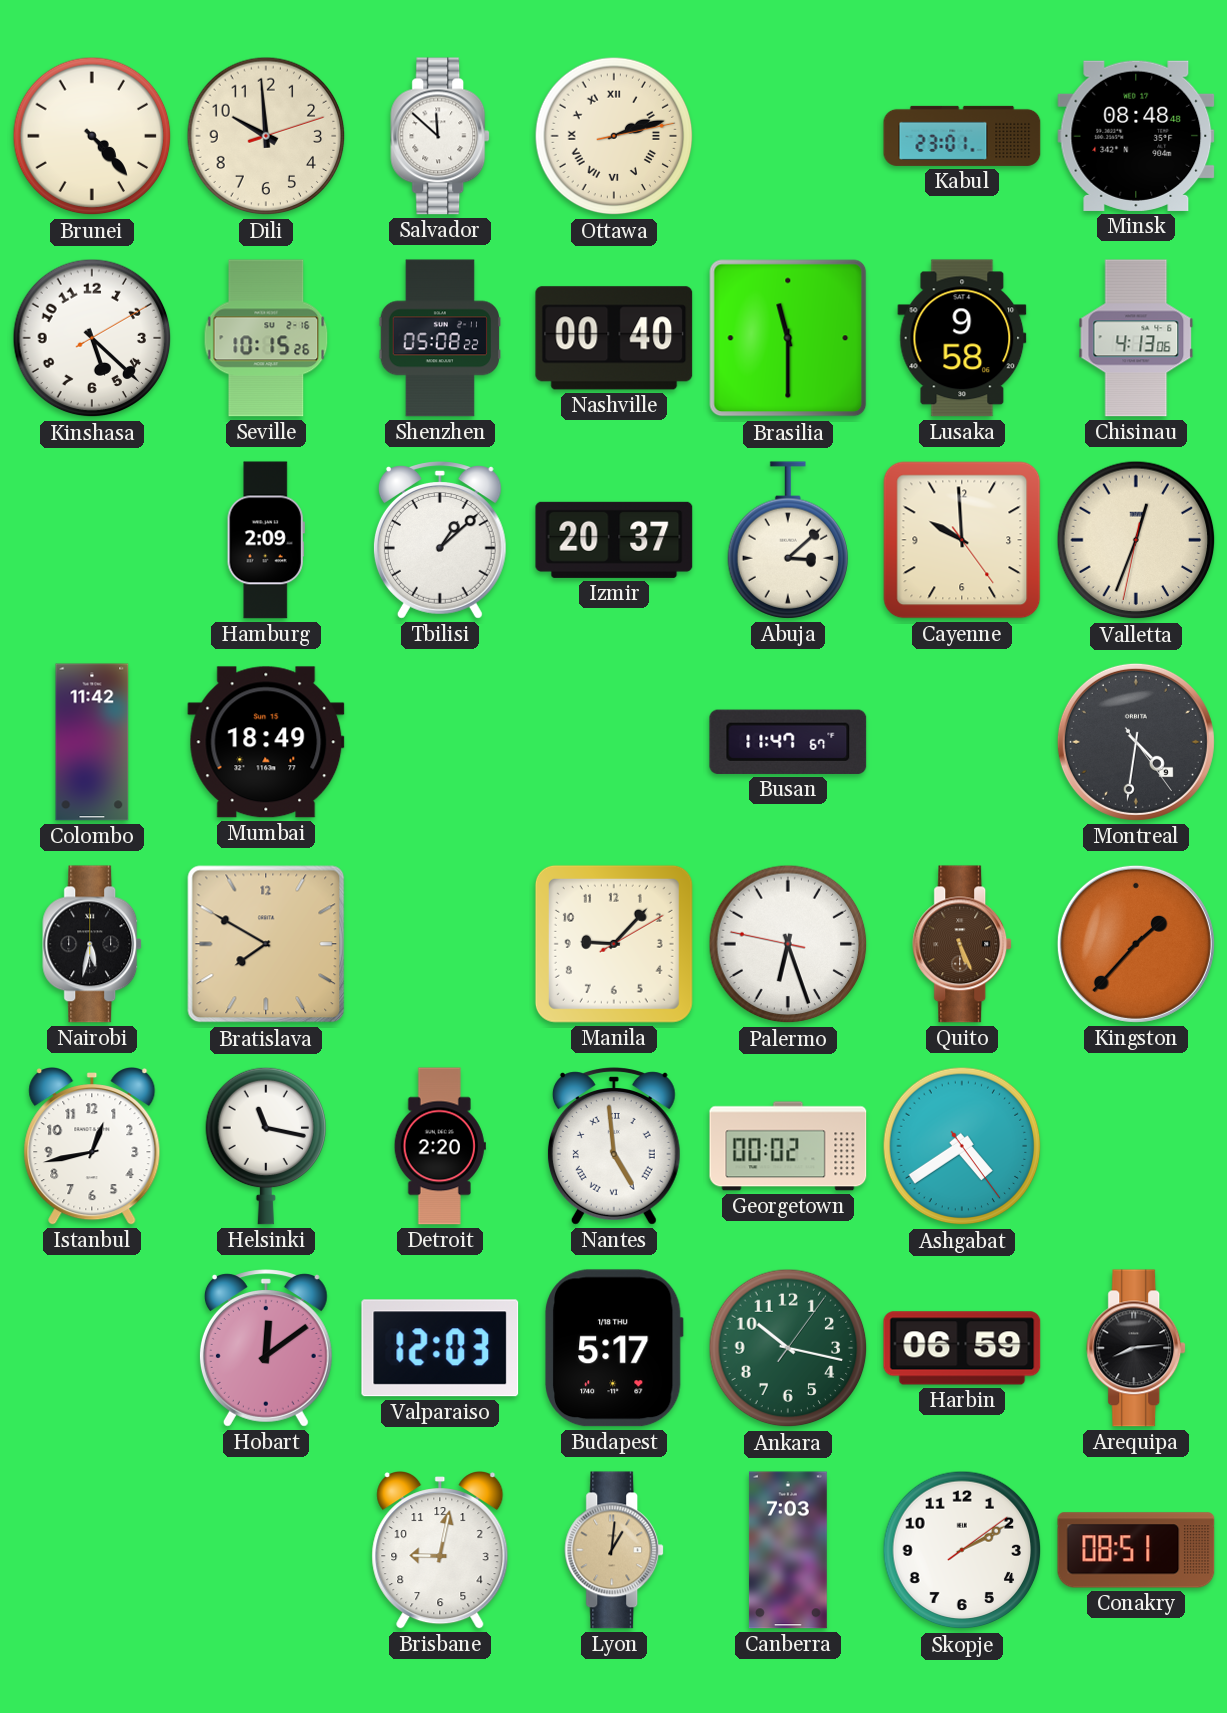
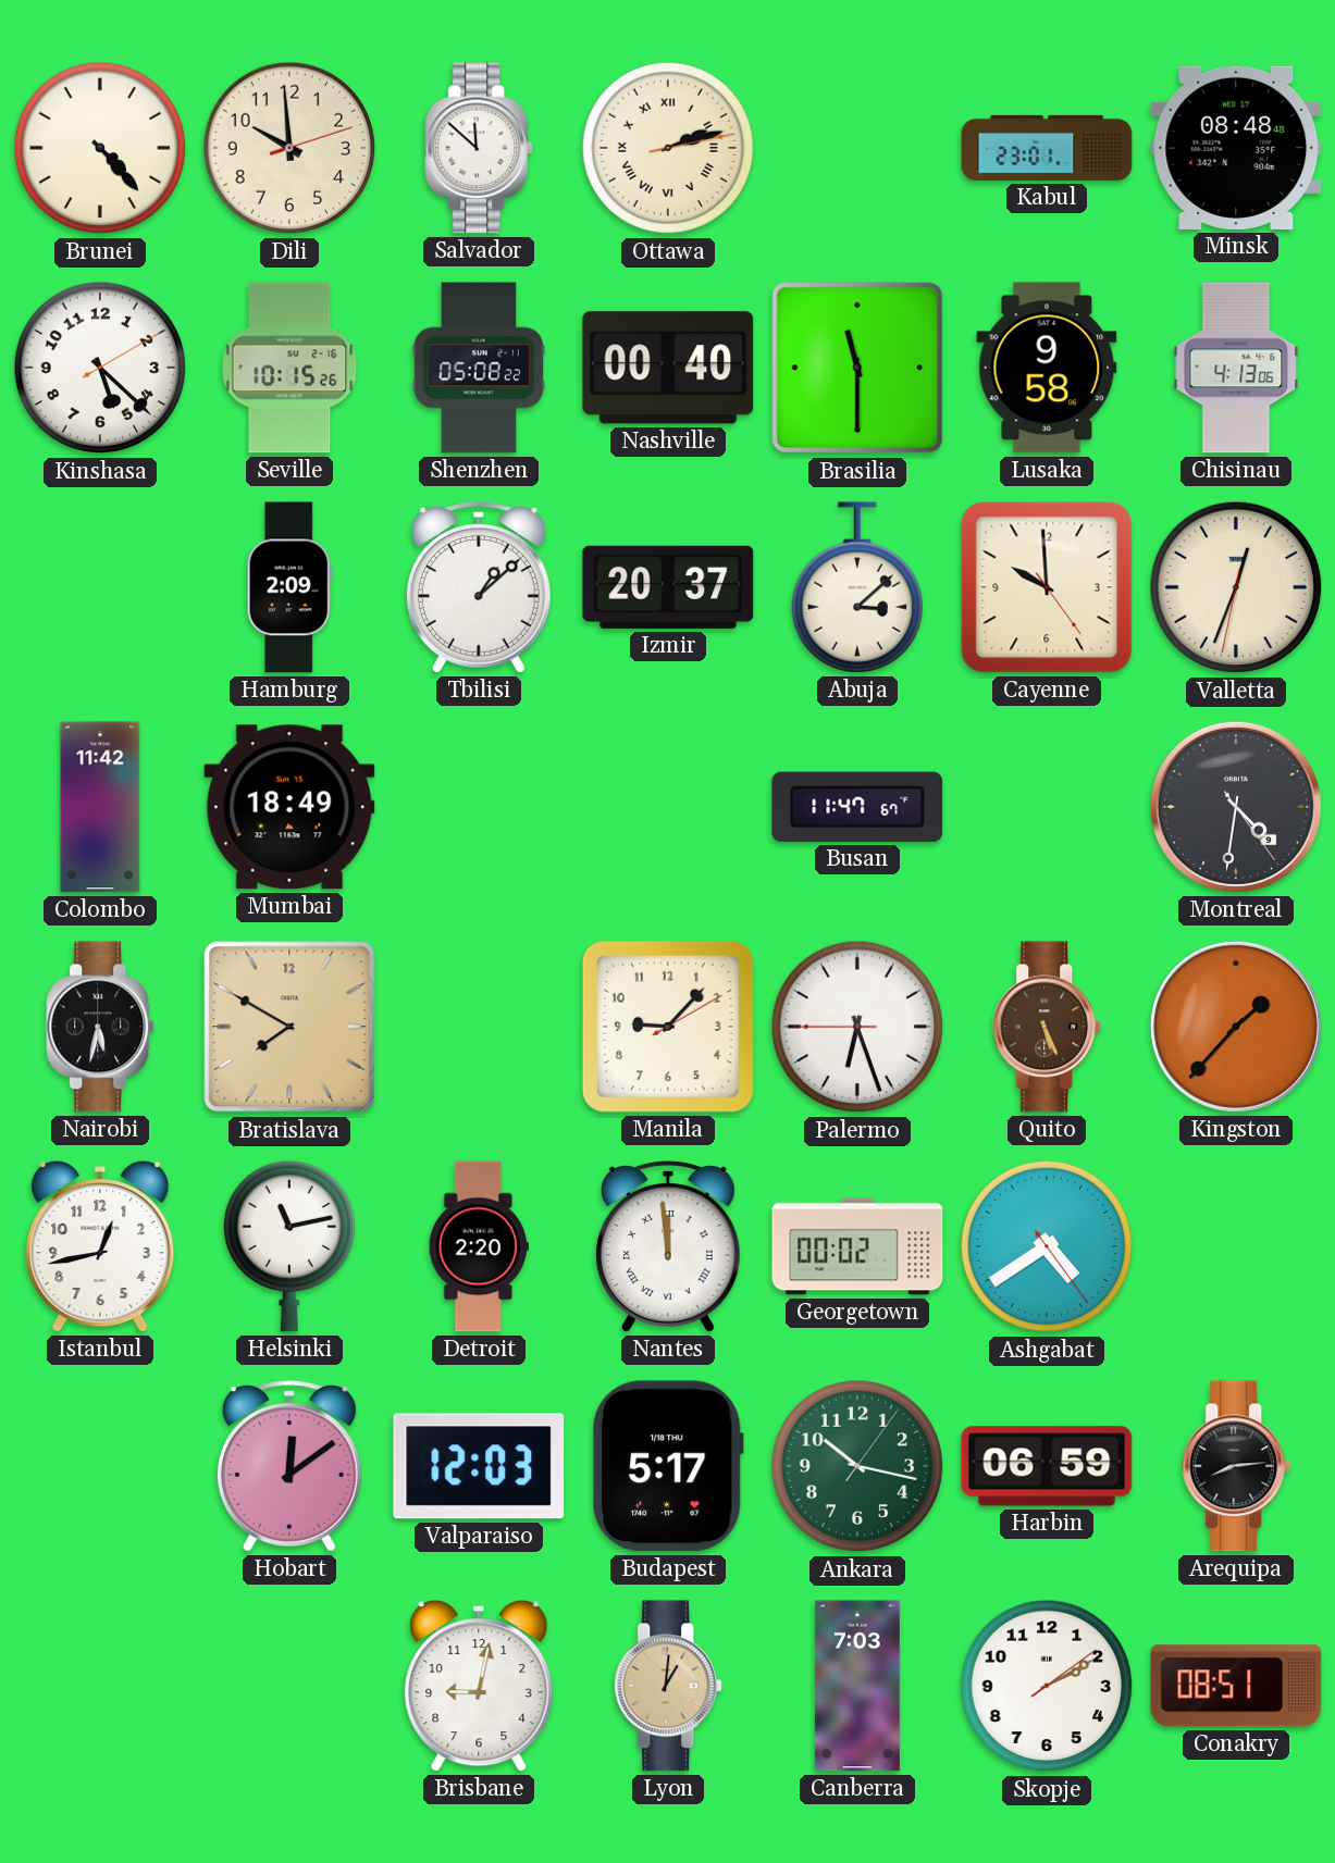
Palermo: 6:26:47 -> 6:26:45
Helsinki: 11:17 -> 11:13
Nantes: 4:59 -> 11:59
